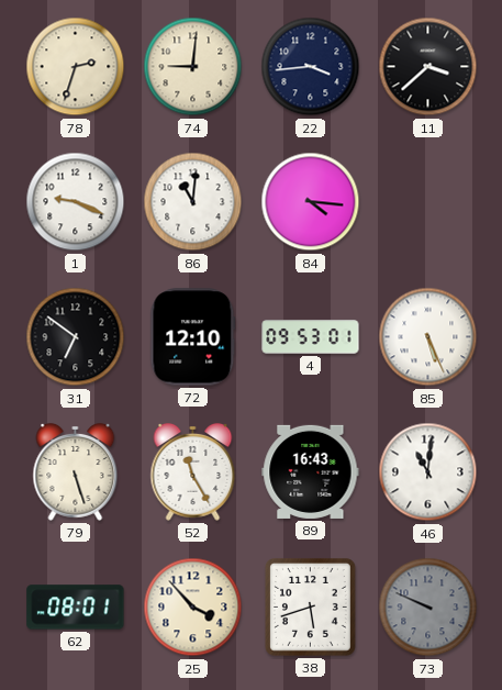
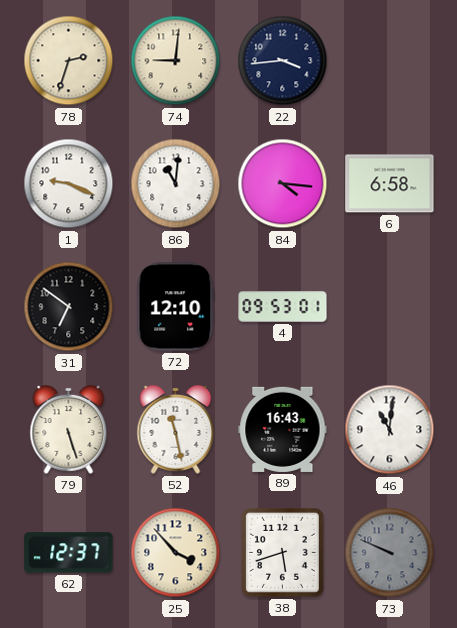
11: 3:38 -> none
6: none -> 6:58
85: 5:26 -> none
52: 11:25 -> 11:28
62: 08:01 -> 12:37
